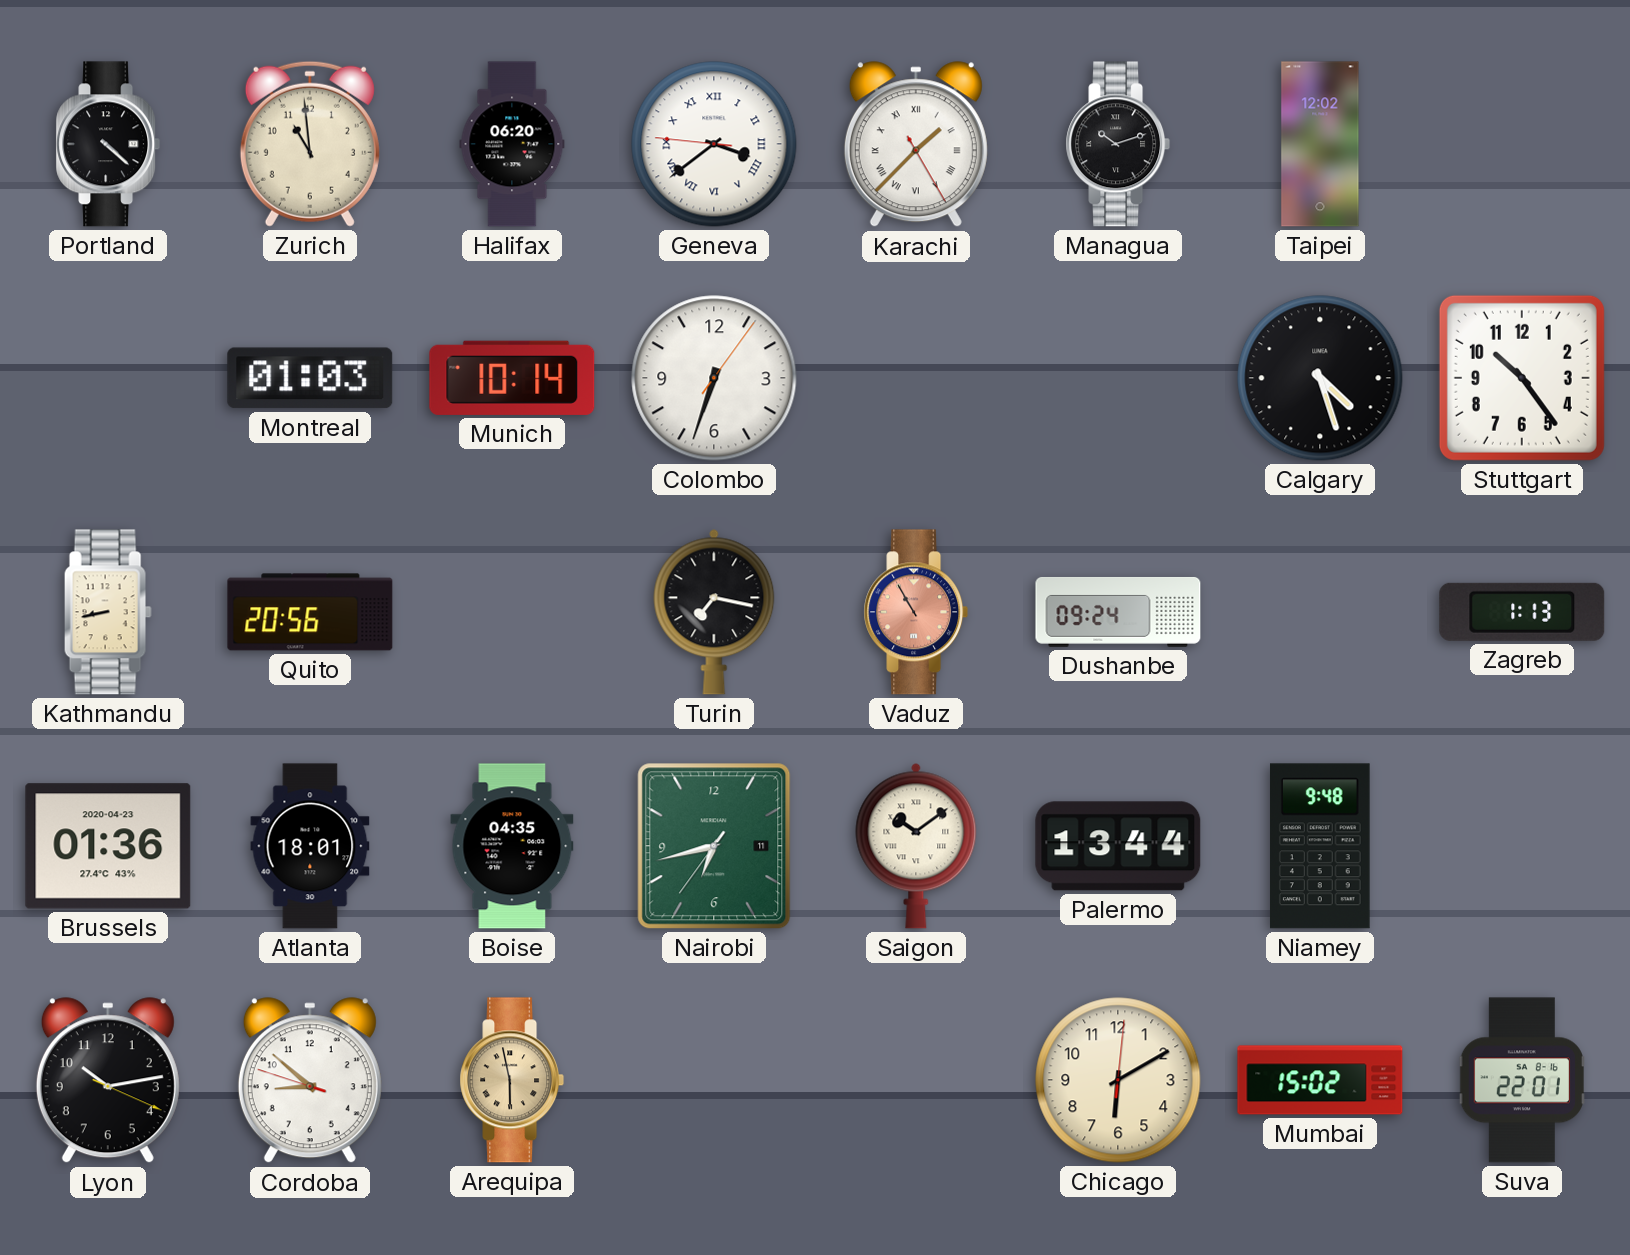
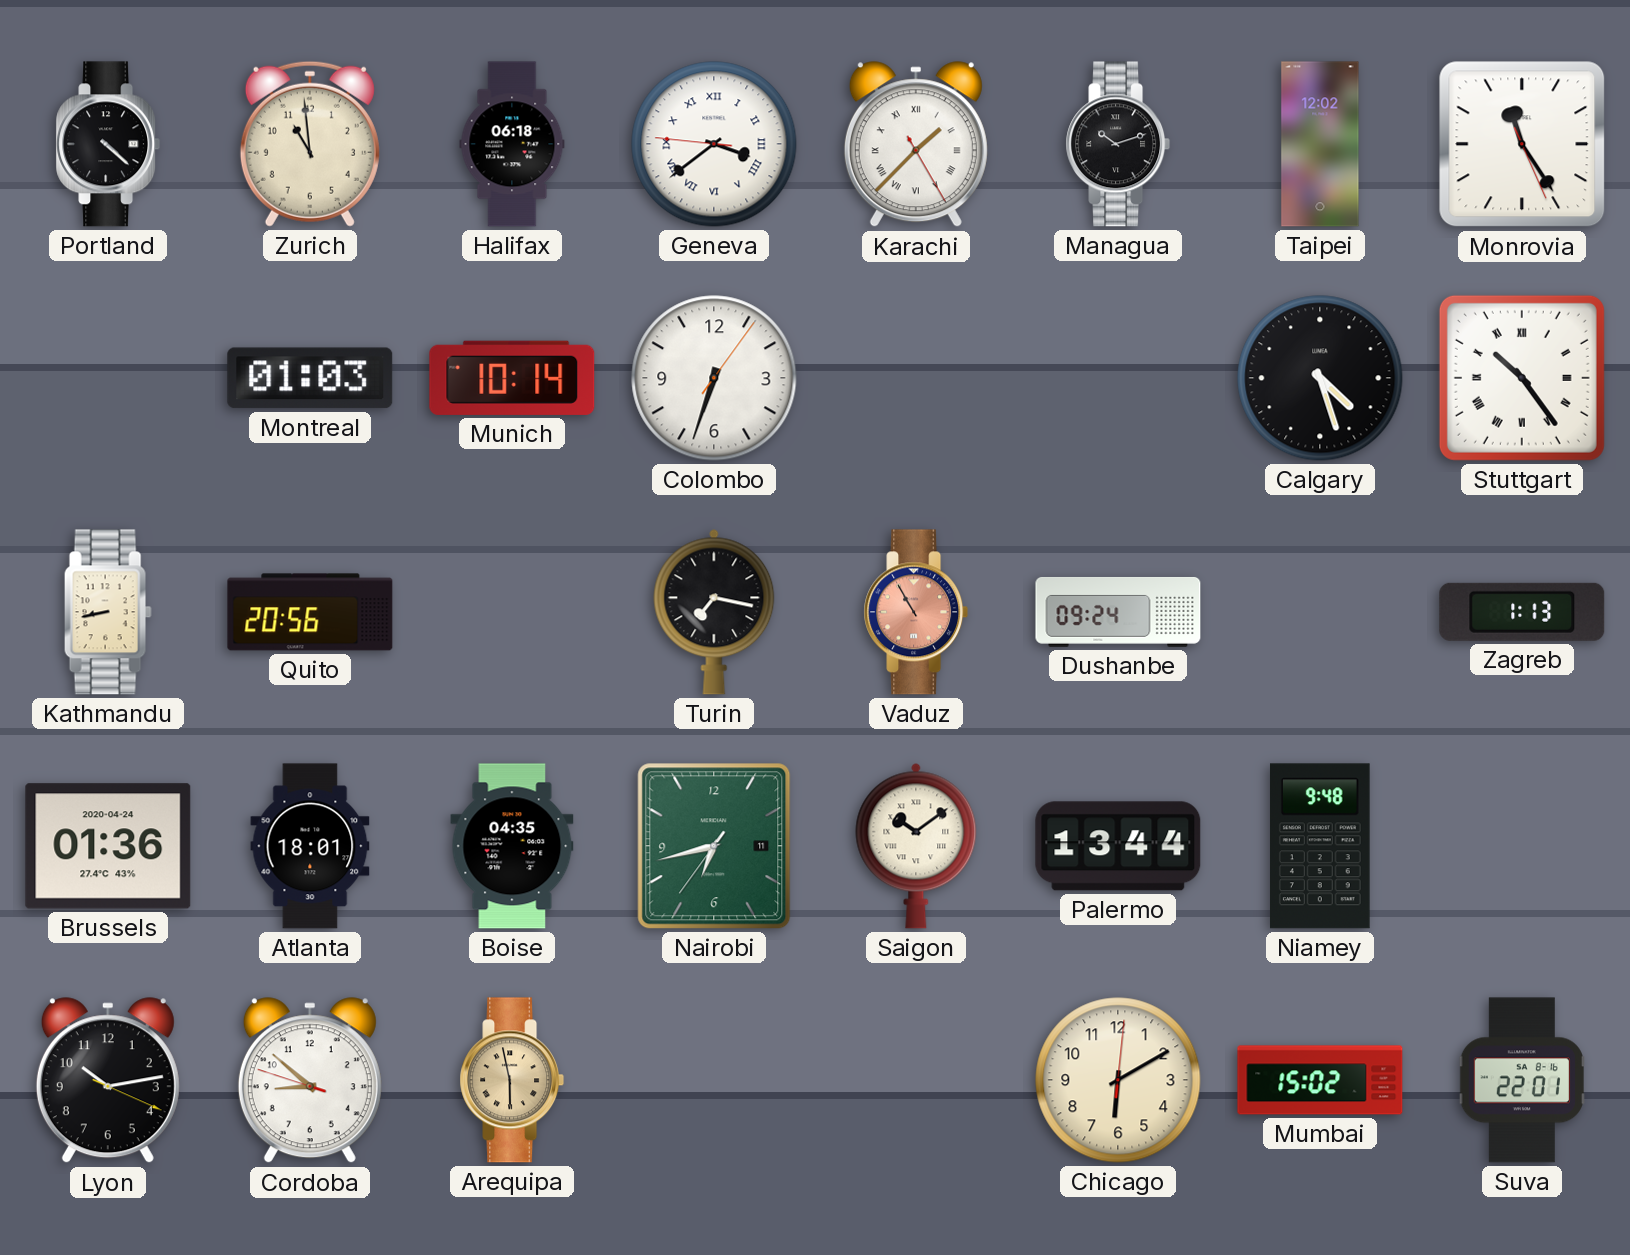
Halifax: 06:20 -> 06:18
Monrovia: none -> 11:24
Stuttgart numerals: Arabic -> Roman
Brussels date: 2020-04-23 -> 2020-04-24
